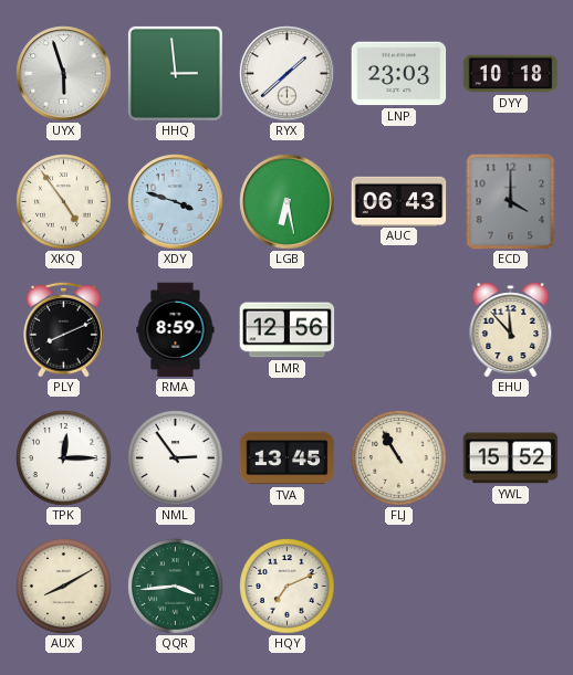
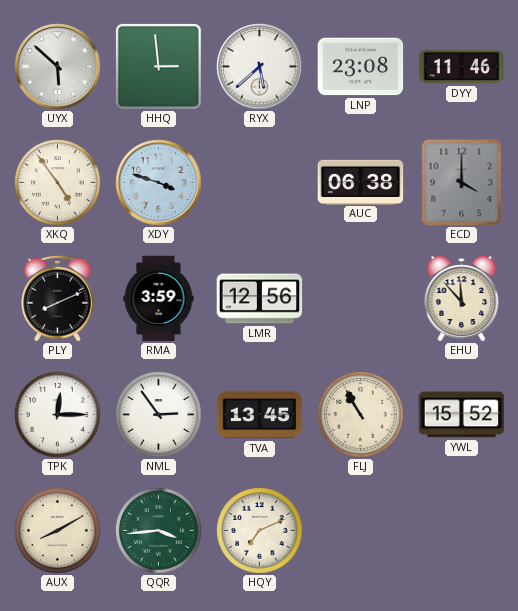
UYX: 5:57 -> 5:52
RYX: 1:38 -> 5:38
LNP: 23:03 -> 23:08
DYY: 10:18 -> 11:46
LGB: 6:28 -> none
AUC: 06:43 -> 06:38
RMA: 8:59 -> 3:59
